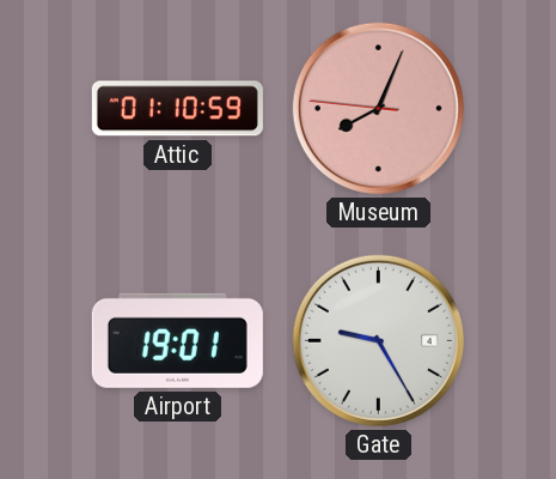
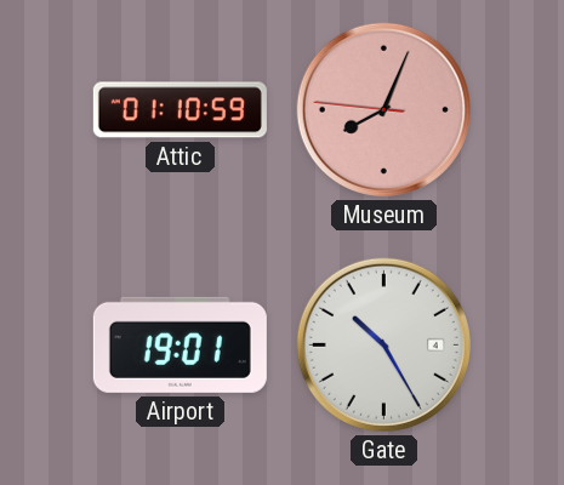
Gate: 9:25 -> 10:25
